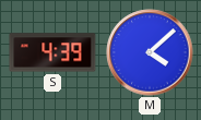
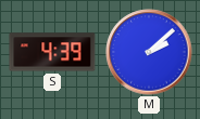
M: 4:08 -> 2:08
